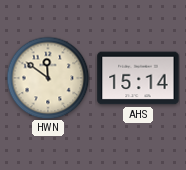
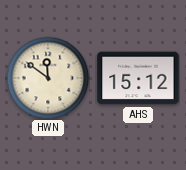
AHS: 15:14 -> 15:12
